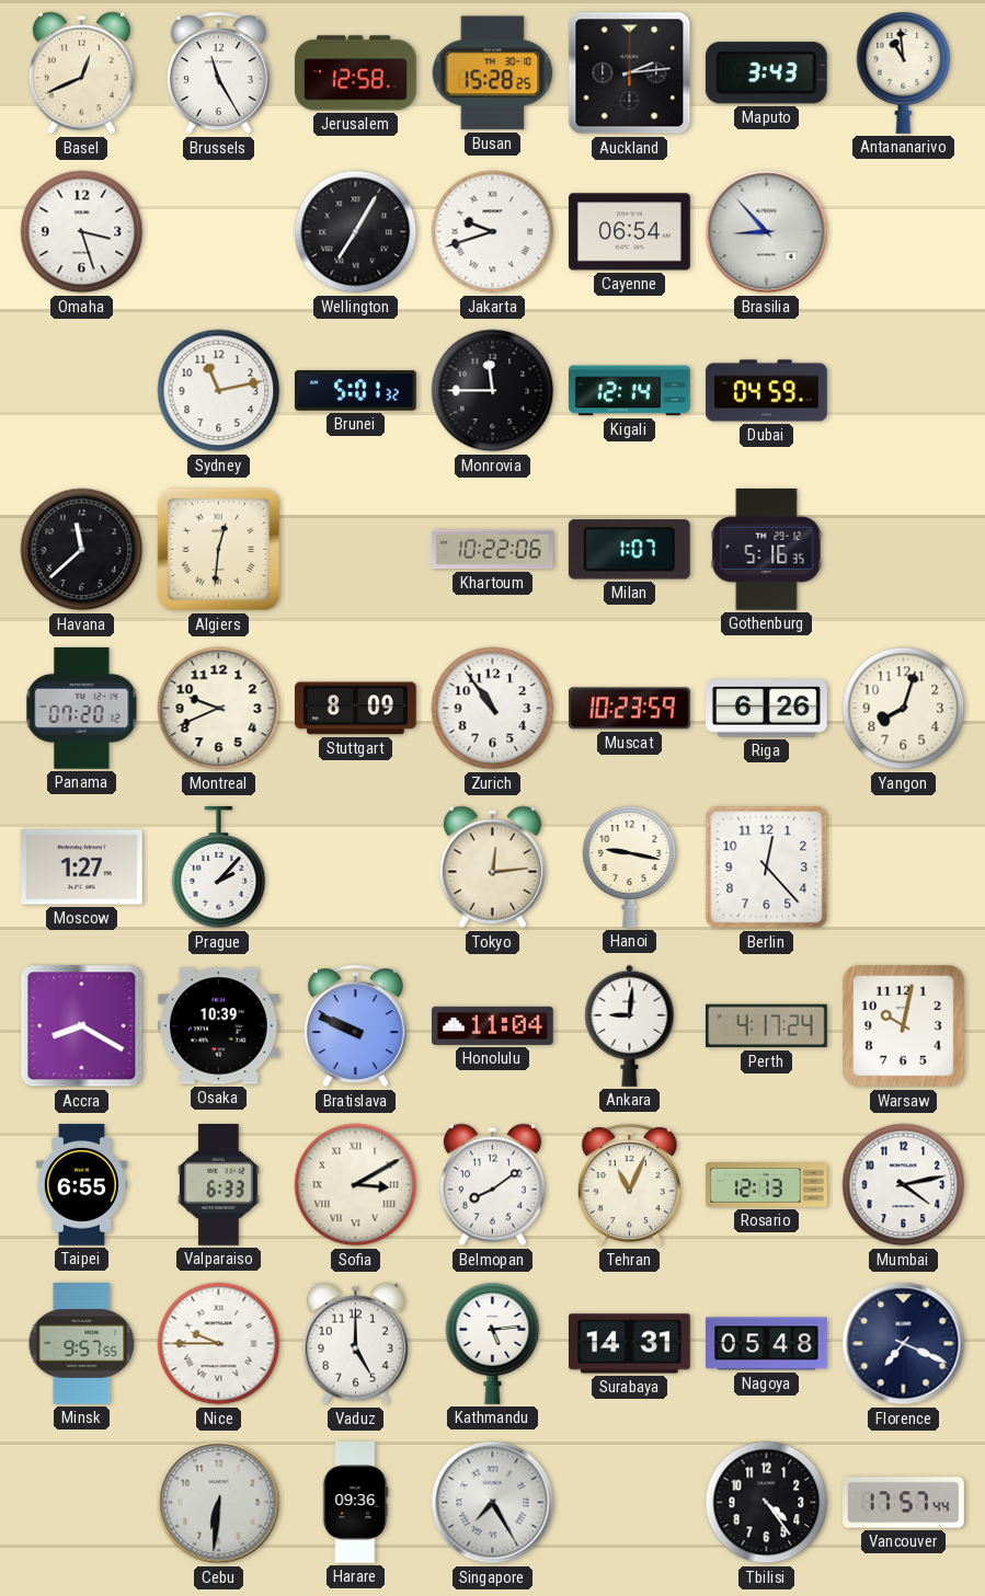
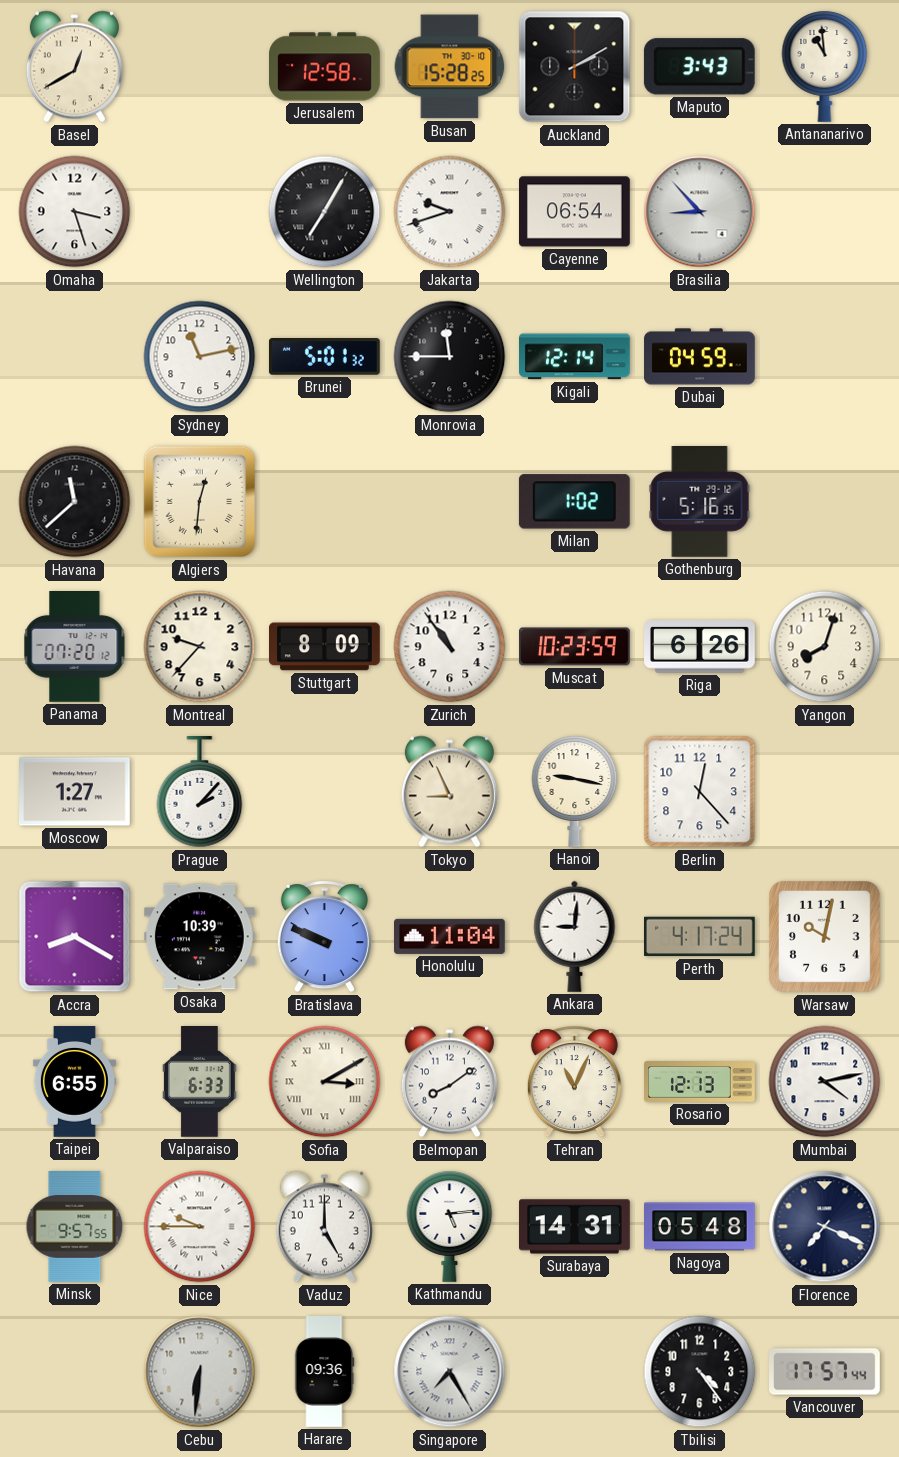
Basel: 12:41 -> 12:40
Brussels: 11:25 -> none
Auckland: 2:14 -> 2:10
Khartoum: 10:22 -> none
Milan: 1:07 -> 1:02
Montreal: 9:41 -> 9:37
Tokyo: 12:14 -> 8:56
